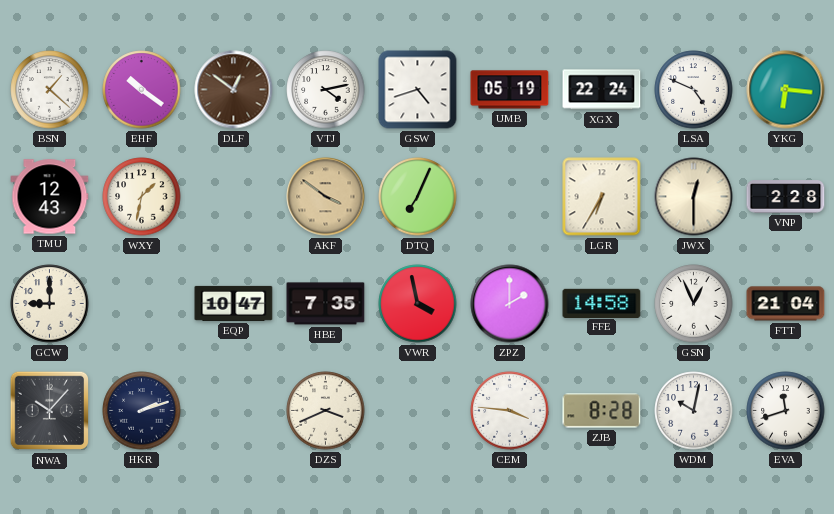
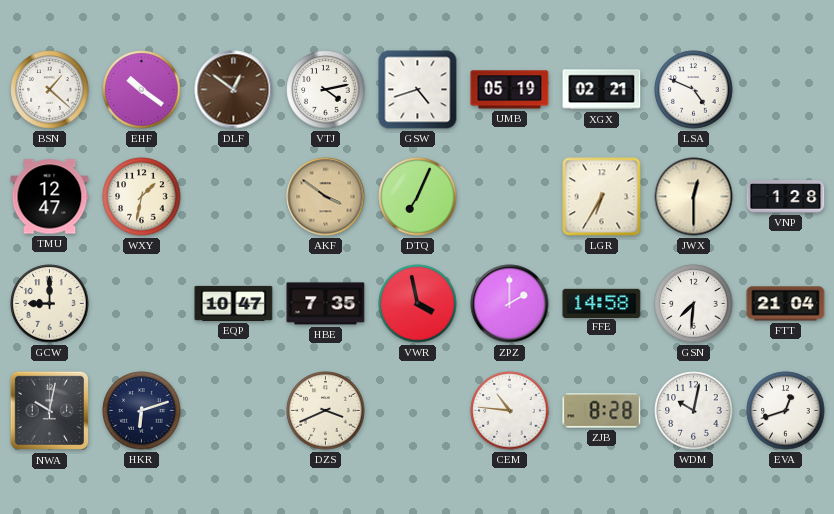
XGX: 22:24 -> 02:21
YKG: 6:16 -> none
TMU: 12:43 -> 12:47
VNP: 2:28 -> 1:28
GSN: 12:56 -> 7:31
NWA: 10:07 -> 10:02
HKR: 2:12 -> 6:12
CEM: 3:46 -> 10:46
EVA: 11:42 -> 12:42
